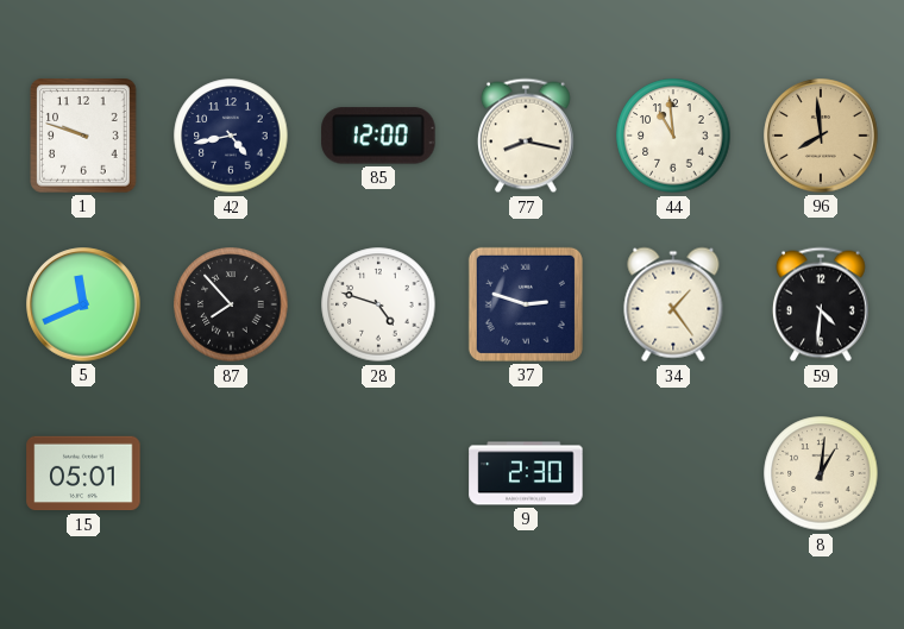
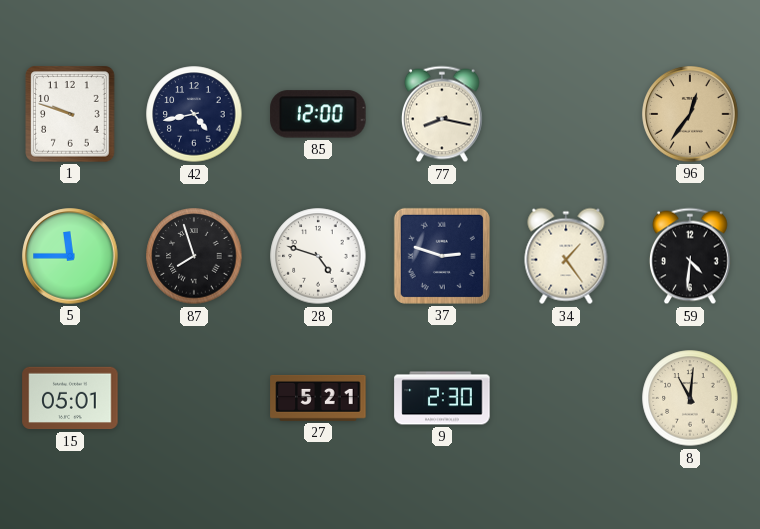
44: 10:59 -> none
96: 7:59 -> 12:36
5: 11:41 -> 11:45
87: 7:53 -> 7:57
27: none -> 5:21
8: 1:01 -> 11:01
